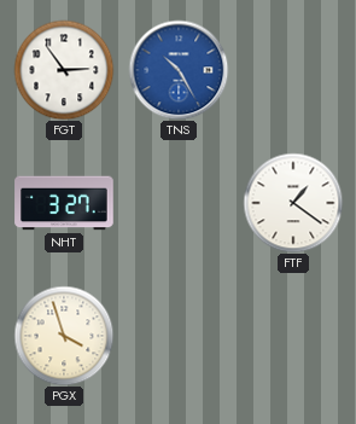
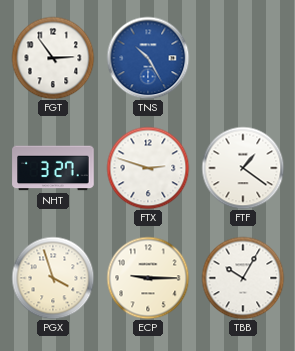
FTX: none -> 2:48
ECP: none -> 9:15
TBB: none -> 10:05
